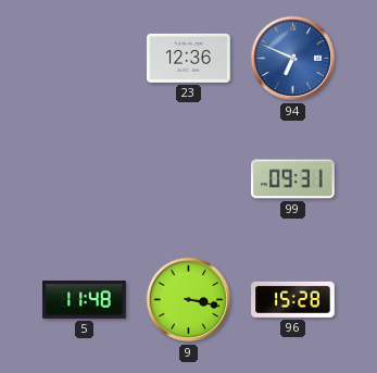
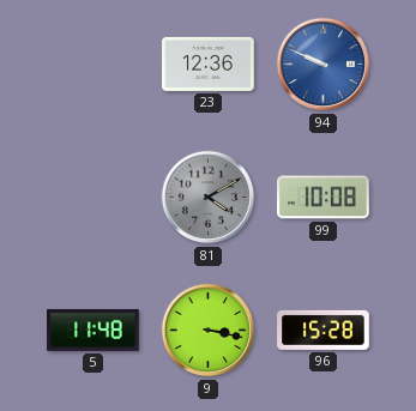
94: 6:49 -> 9:49
81: none -> 4:10
99: 09:31 -> 10:08
